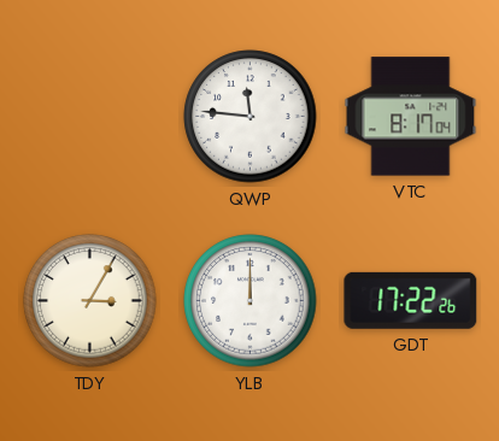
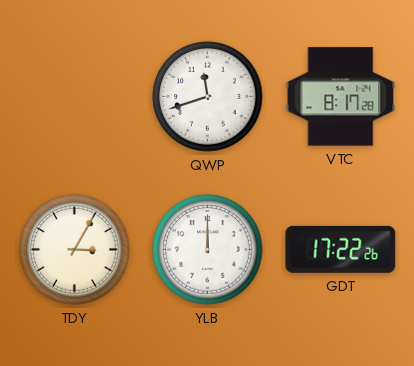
QWP: 11:46 -> 11:42
VTC: 8:17:04 -> 8:17:28
